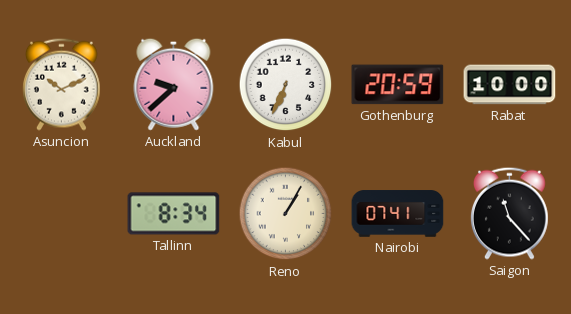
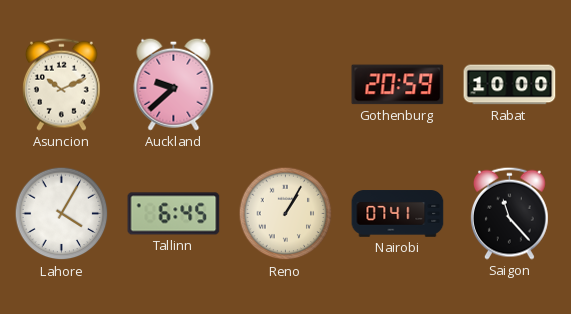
Kabul: 6:34 -> none
Lahore: none -> 4:05
Tallinn: 8:34 -> 6:45
